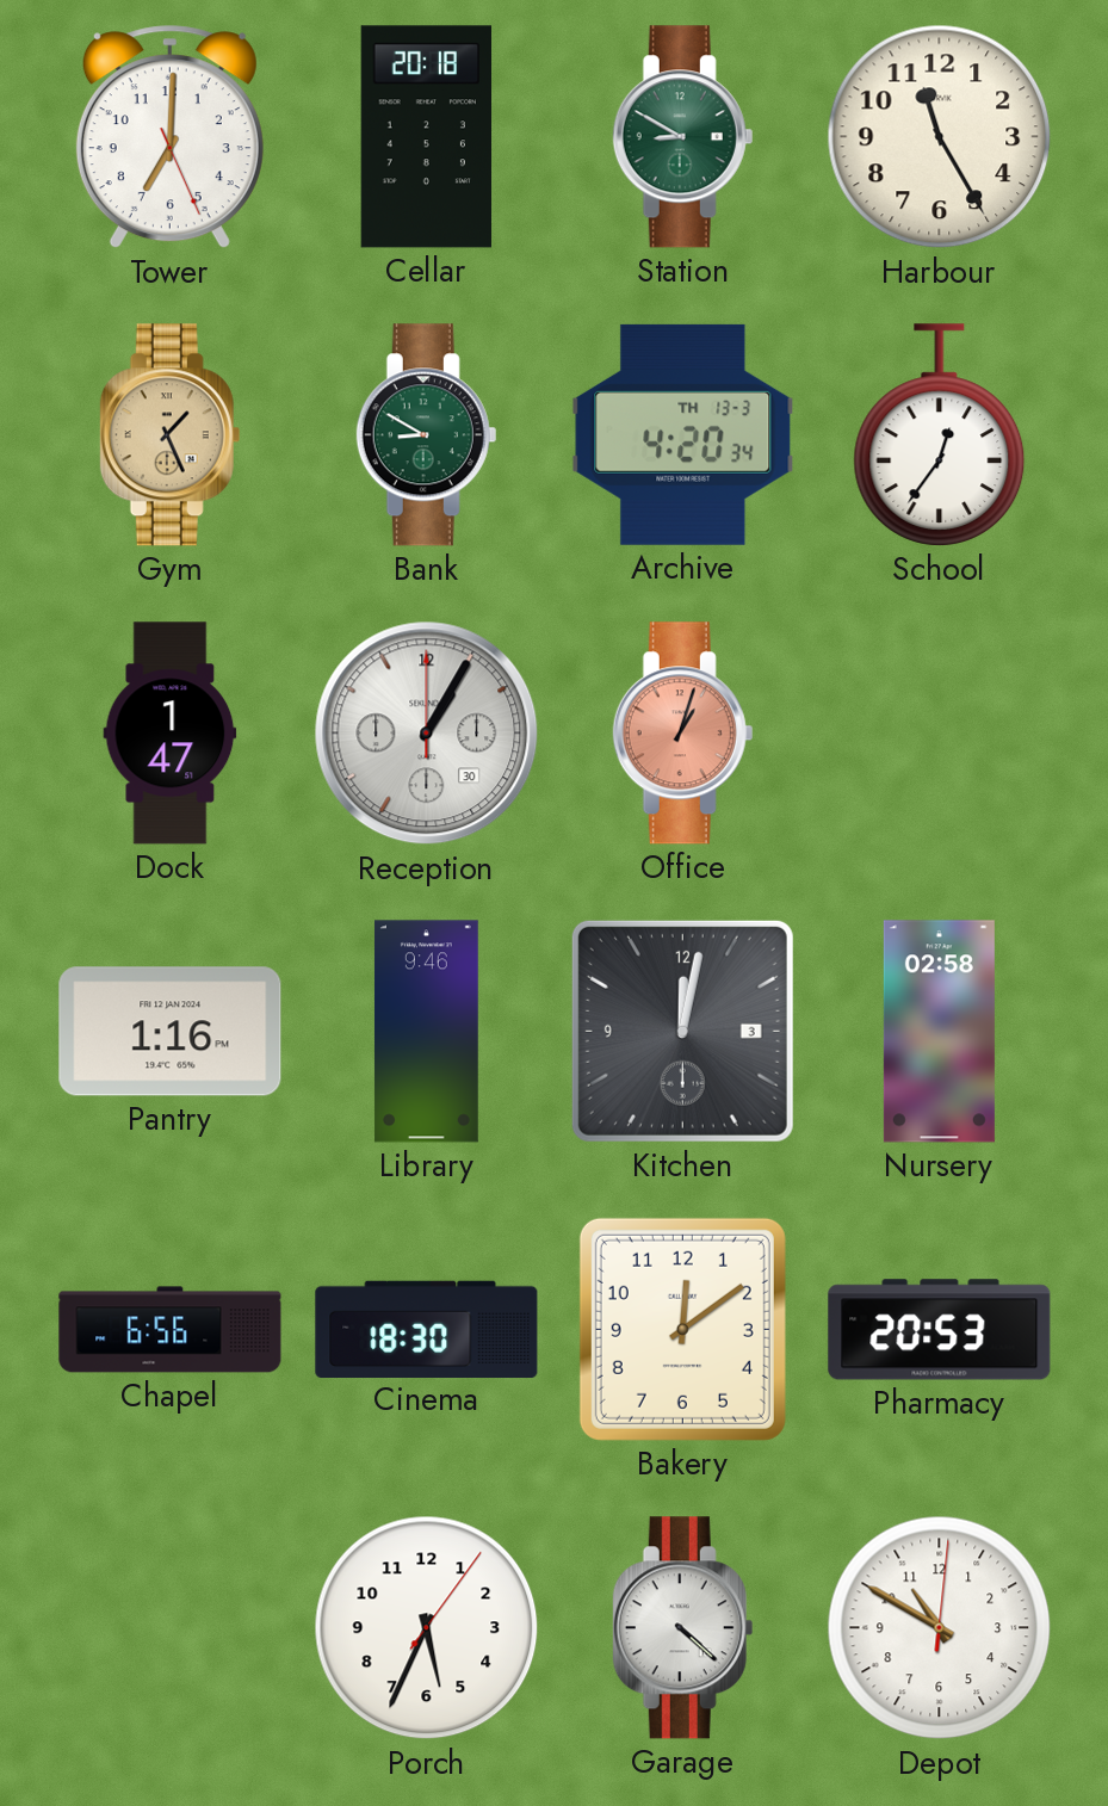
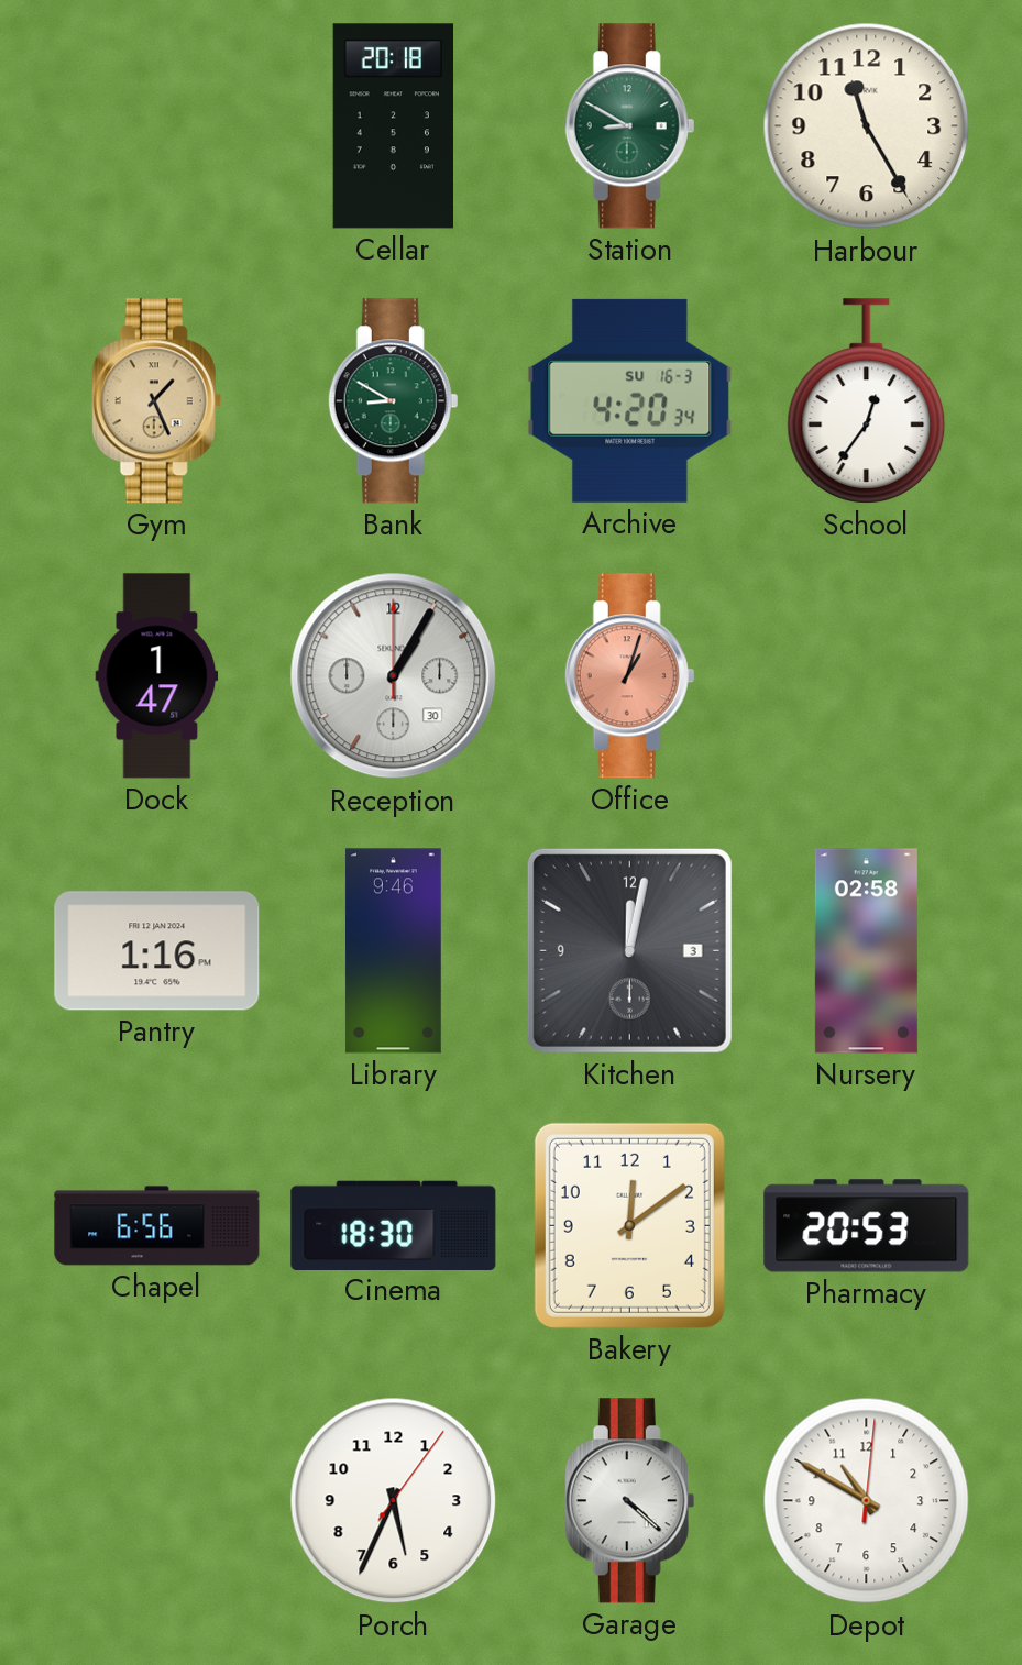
Tower: 7:00 -> none
Archive date: TH 13-3 -> SU 16-3
